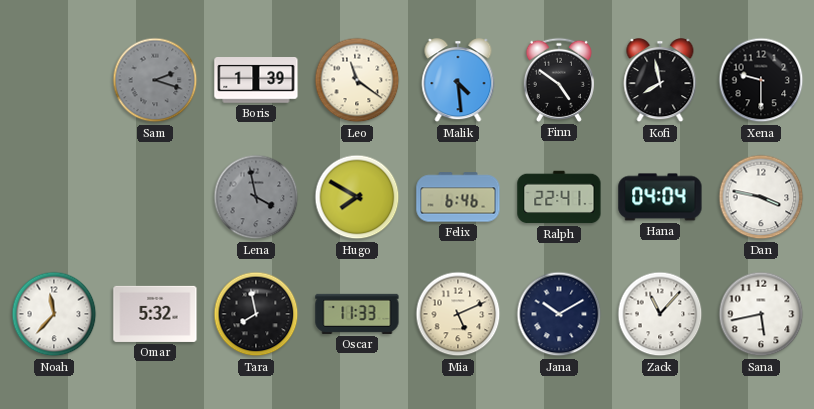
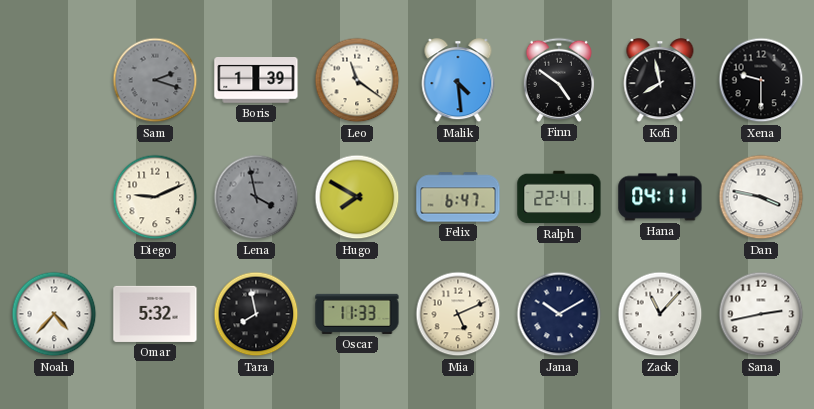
Diego: none -> 9:11
Felix: 6:46 -> 6:47
Hana: 04:04 -> 04:11
Noah: 11:37 -> 4:37
Sana: 5:43 -> 2:43
